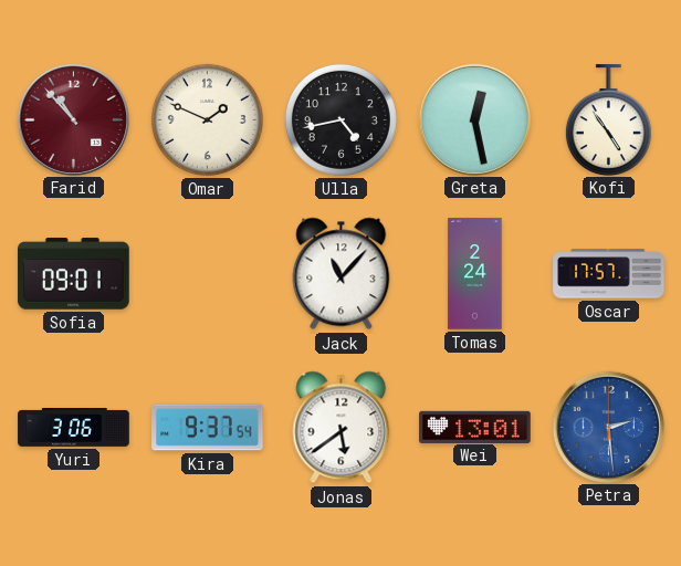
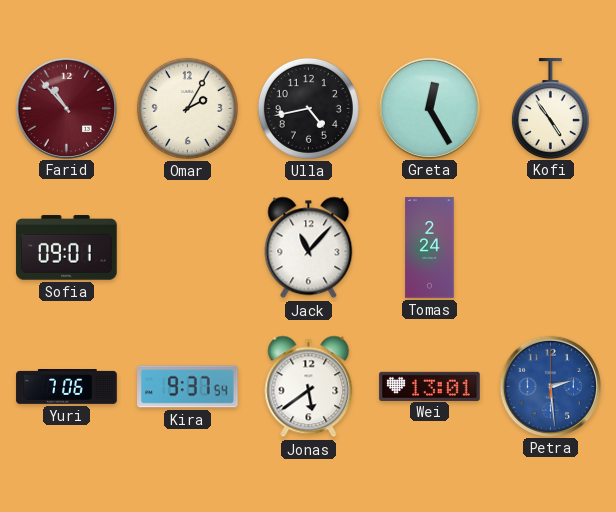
Omar: 1:49 -> 2:05
Greta: 12:28 -> 12:25
Oscar: 17:57 -> none
Yuri: 3:06 -> 7:06
